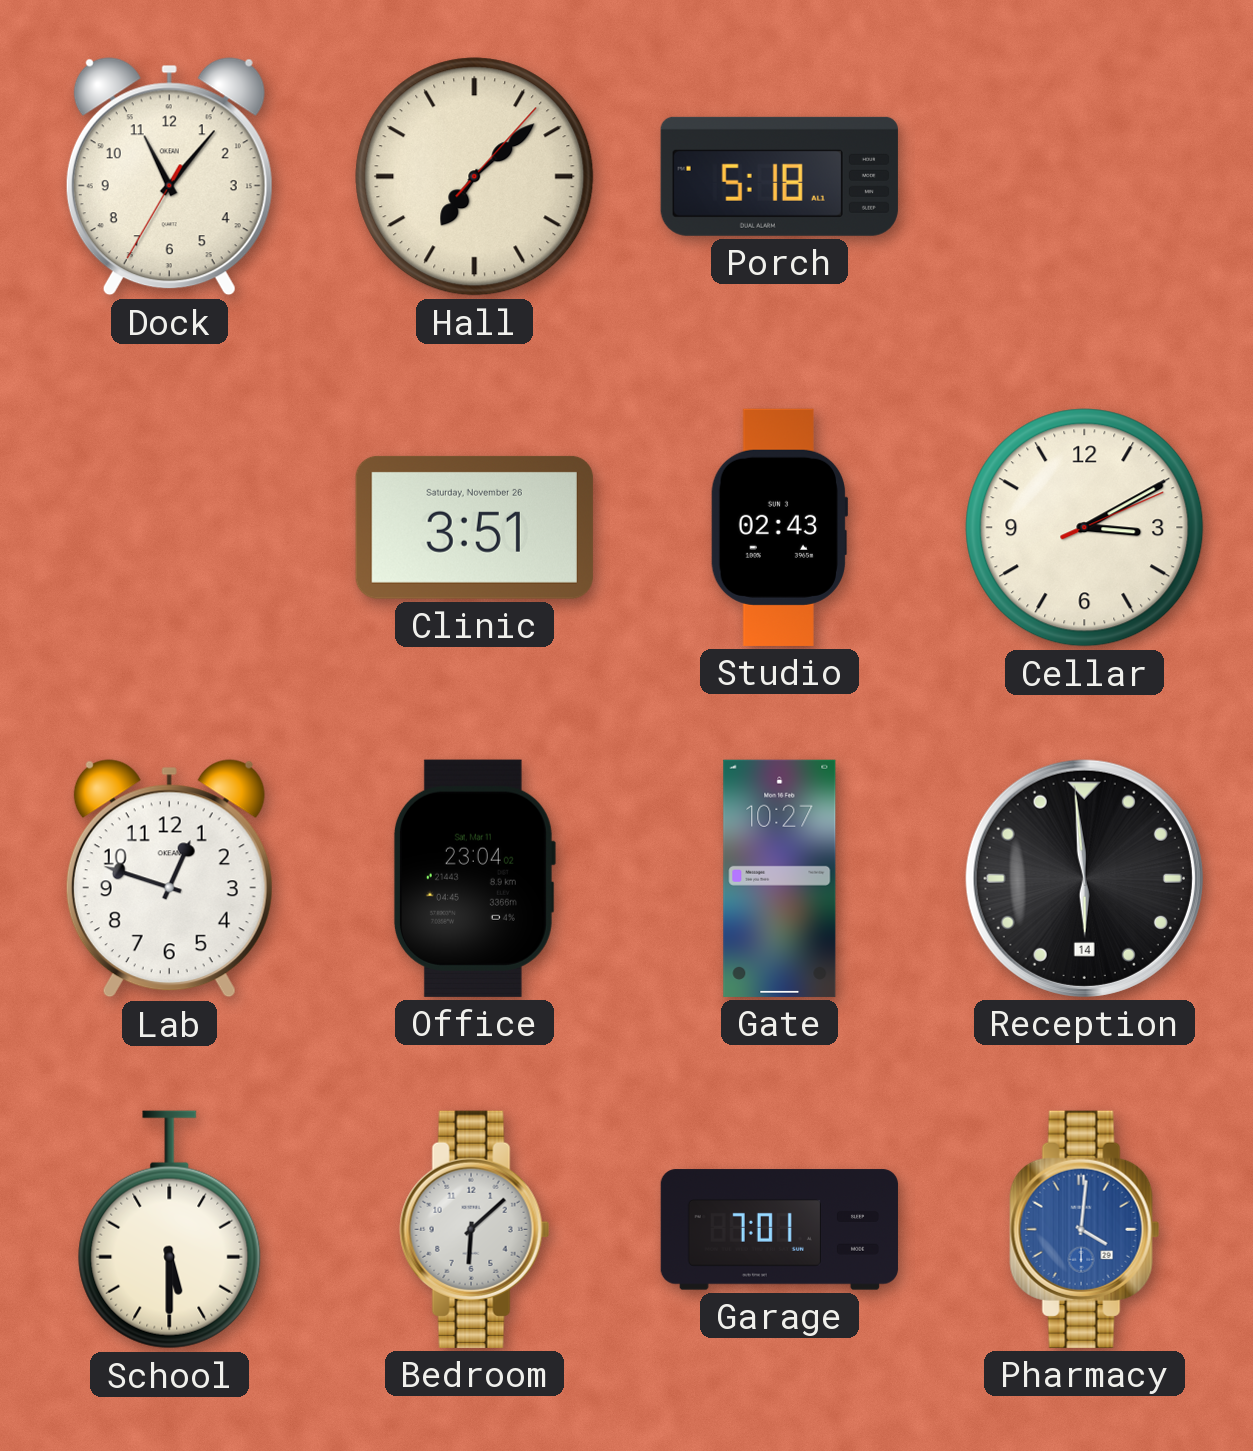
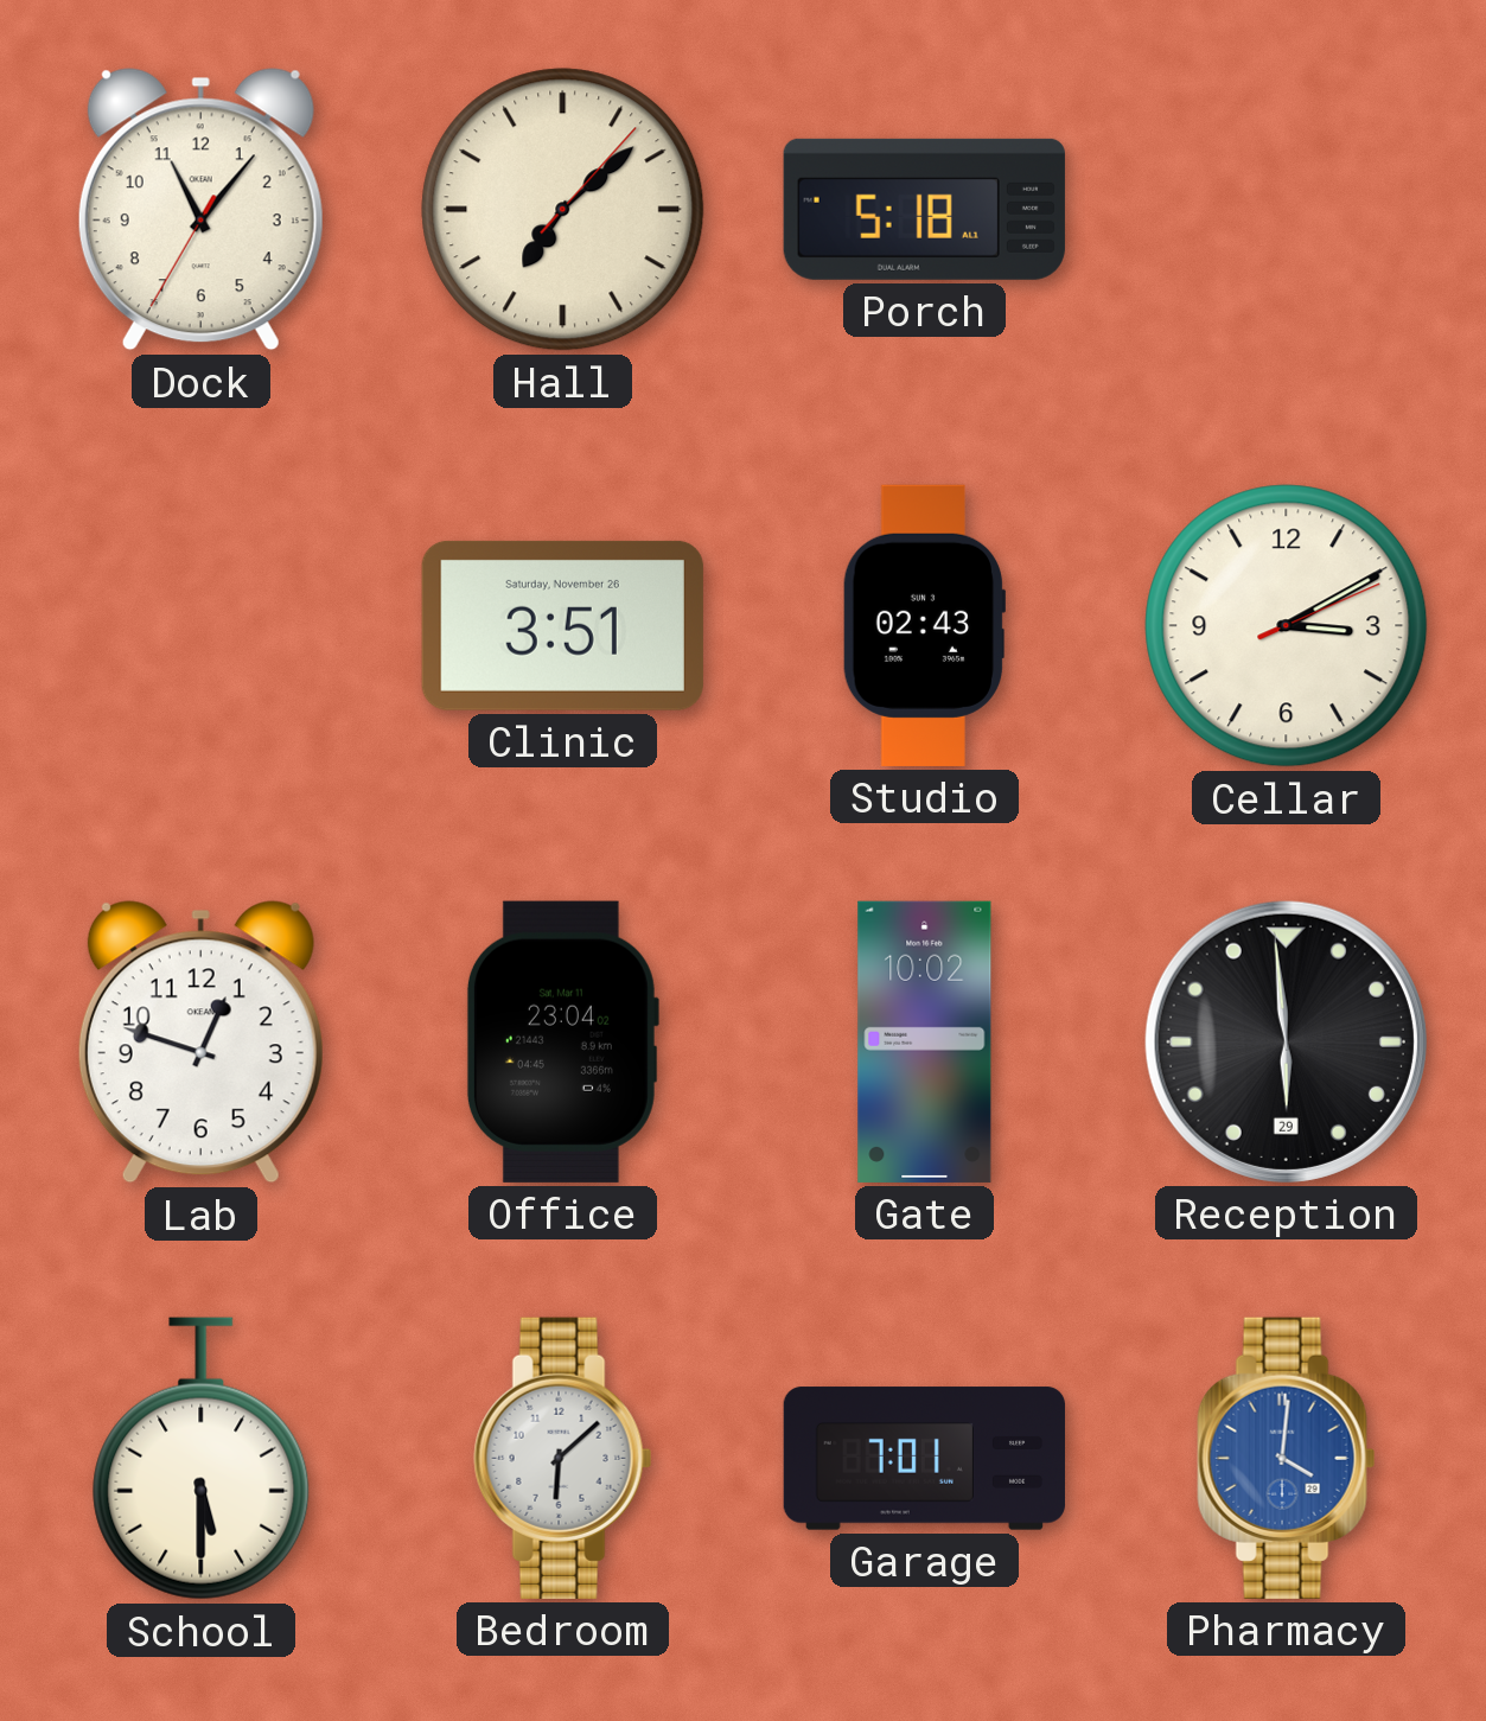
Gate: 10:27 -> 10:02
Reception date: 14 -> 29
